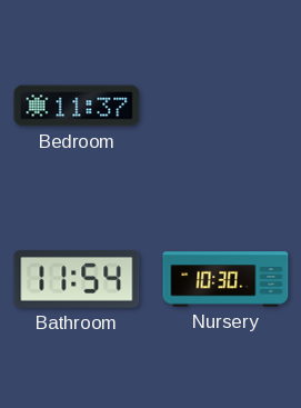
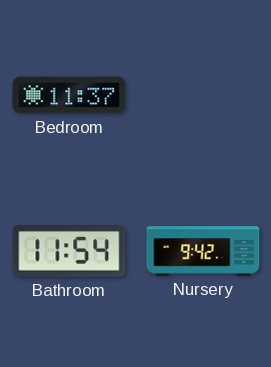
Nursery: 10:30 -> 9:42
